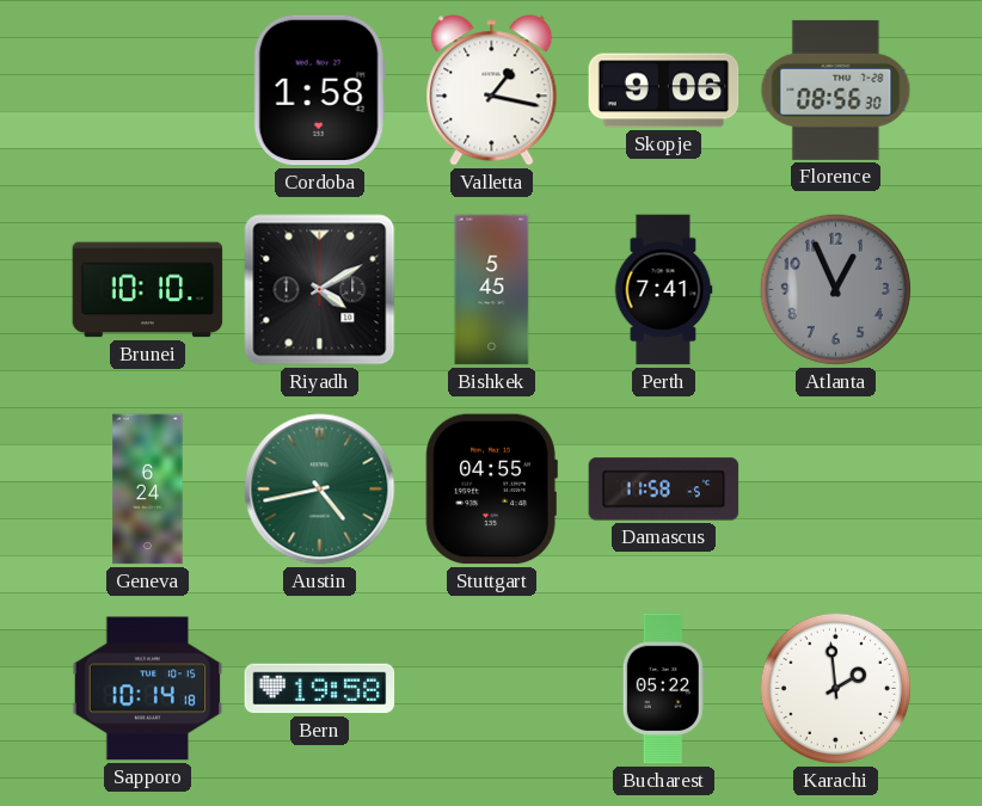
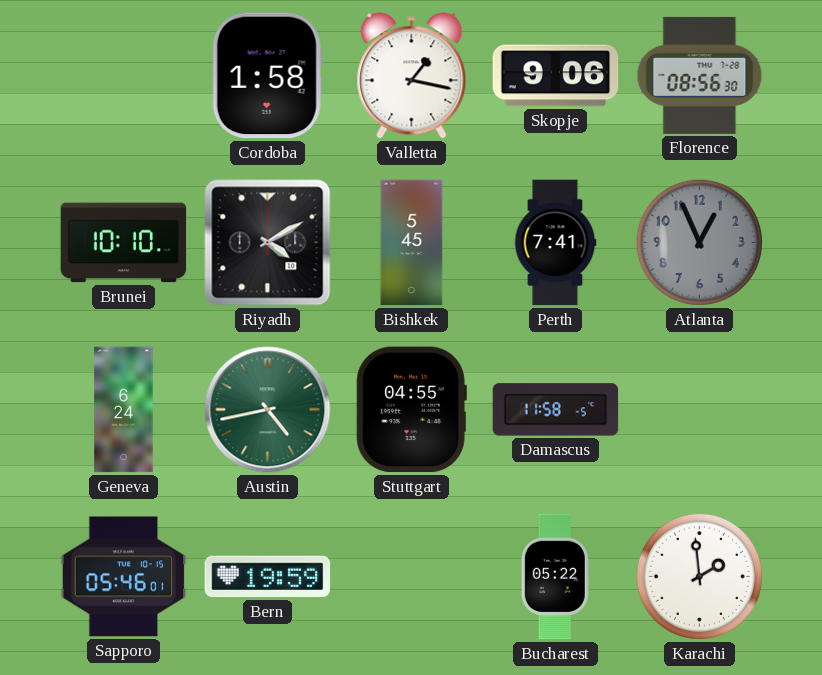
Sapporo: 10:14 -> 05:46
Bern: 19:58 -> 19:59
